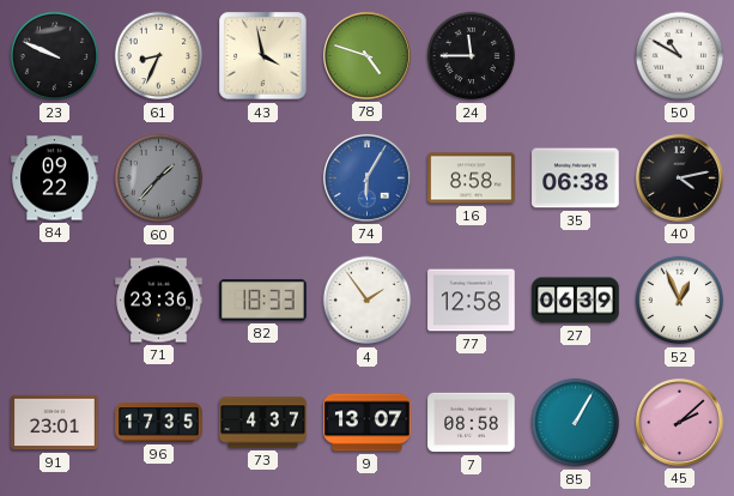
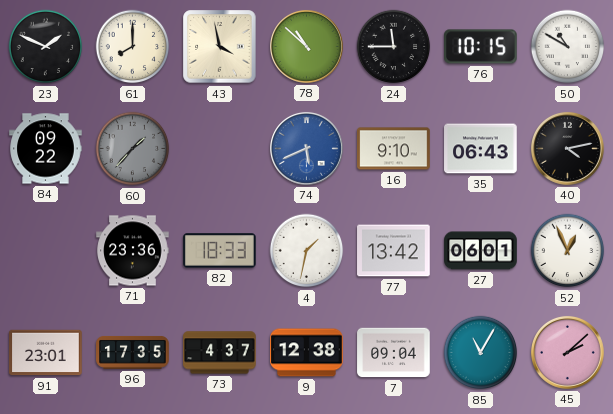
23: 9:49 -> 1:49
61: 8:34 -> 8:00
78: 4:48 -> 10:52
76: none -> 10:15
74: 6:05 -> 5:41
16: 8:58 -> 9:10
35: 06:38 -> 06:43
4: 1:54 -> 1:32
77: 12:58 -> 13:42
27: 06:39 -> 06:01
9: 13:07 -> 12:38
7: 08:58 -> 09:04
85: 1:05 -> 11:05
